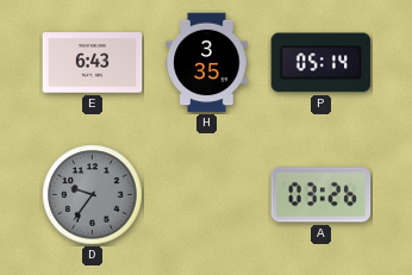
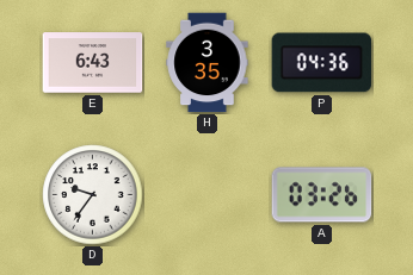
P: 05:14 -> 04:36
D dial: grey -> white
